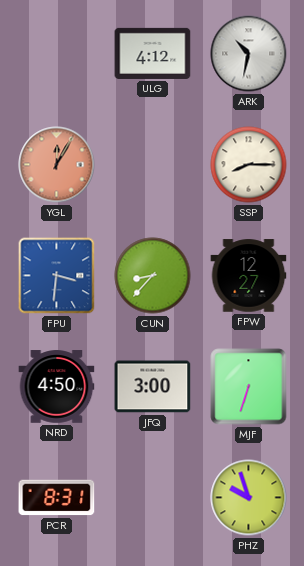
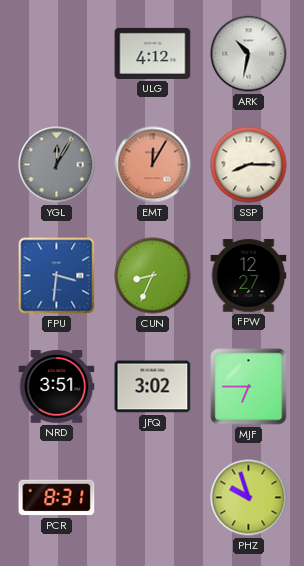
YGL dial: salmon -> grey
EMT: none -> 12:05
CUN: 8:37 -> 8:34
NRD: 4:50 -> 3:51
JFQ: 3:00 -> 3:02
MJF: 6:33 -> 6:45
